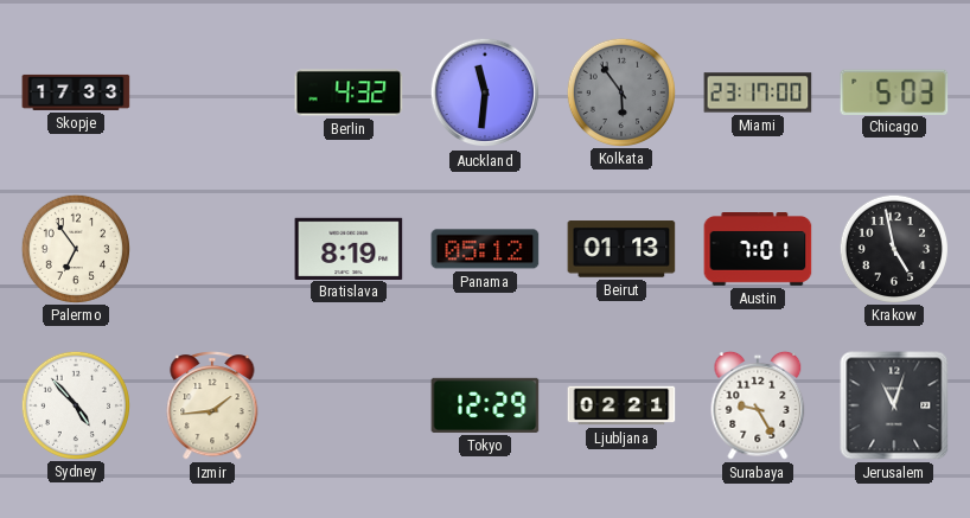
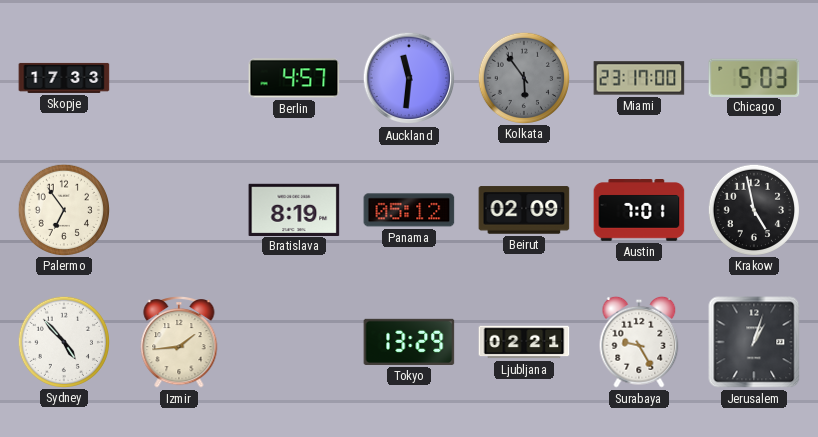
Berlin: 4:32 -> 4:57
Beirut: 01:13 -> 02:09
Tokyo: 12:29 -> 13:29
Jerusalem: 11:03 -> 1:03
